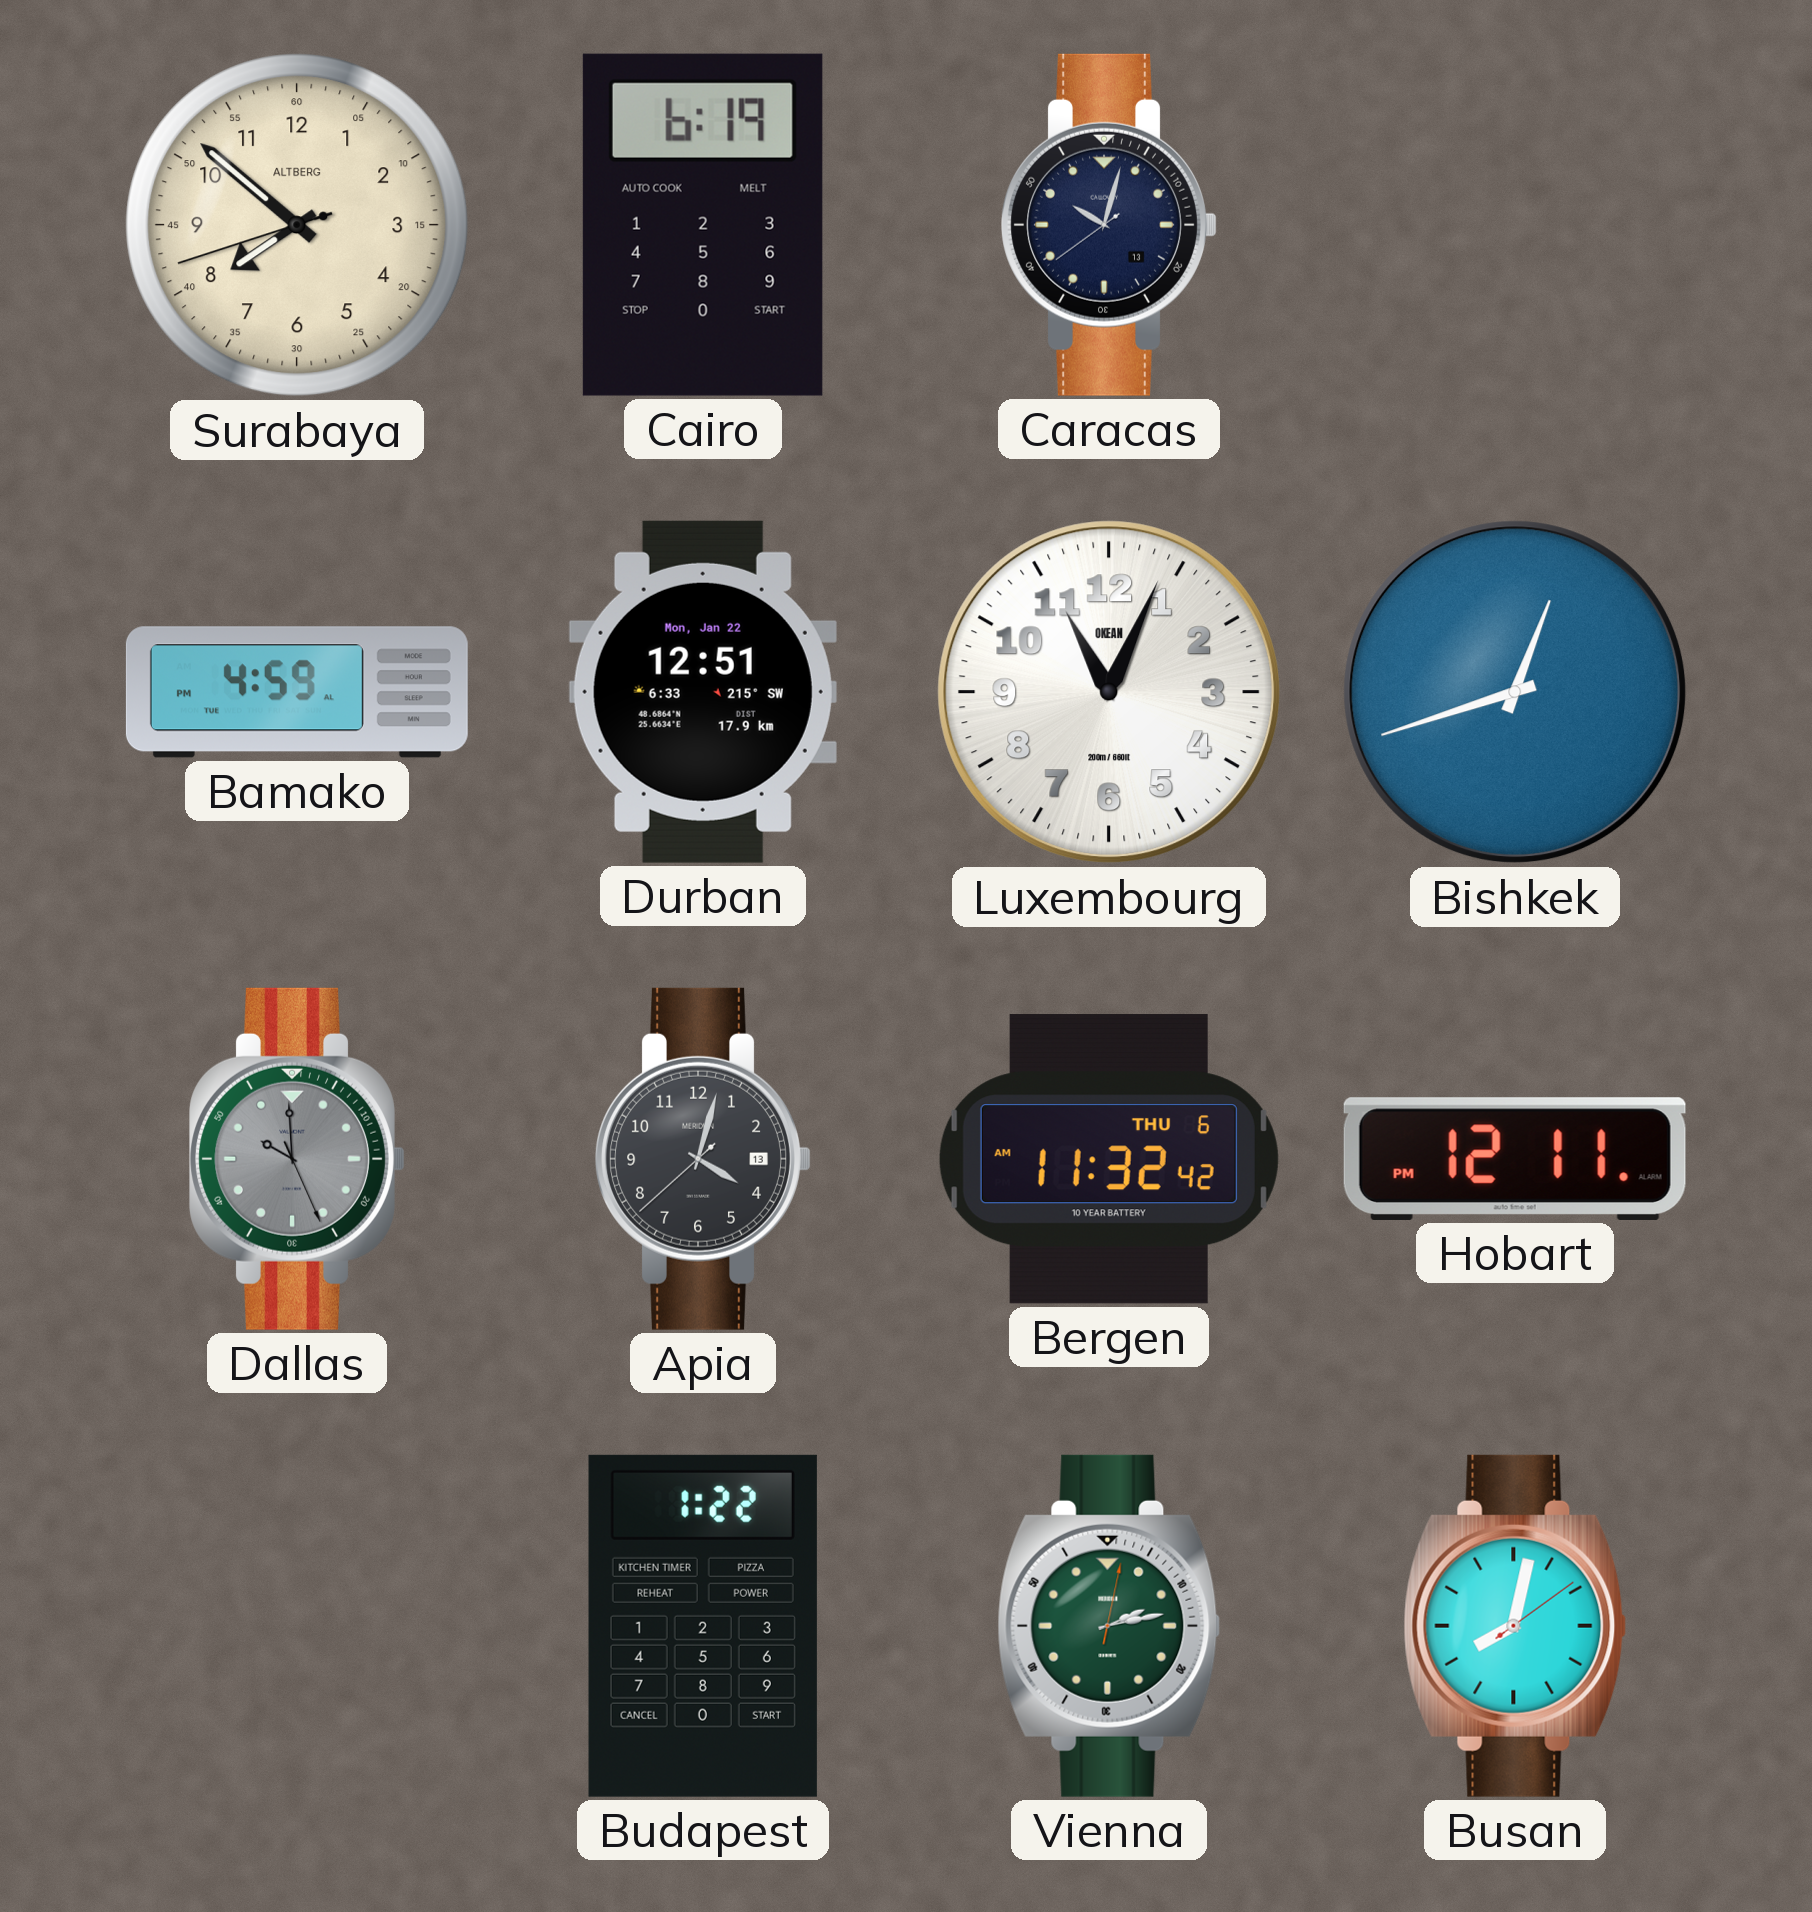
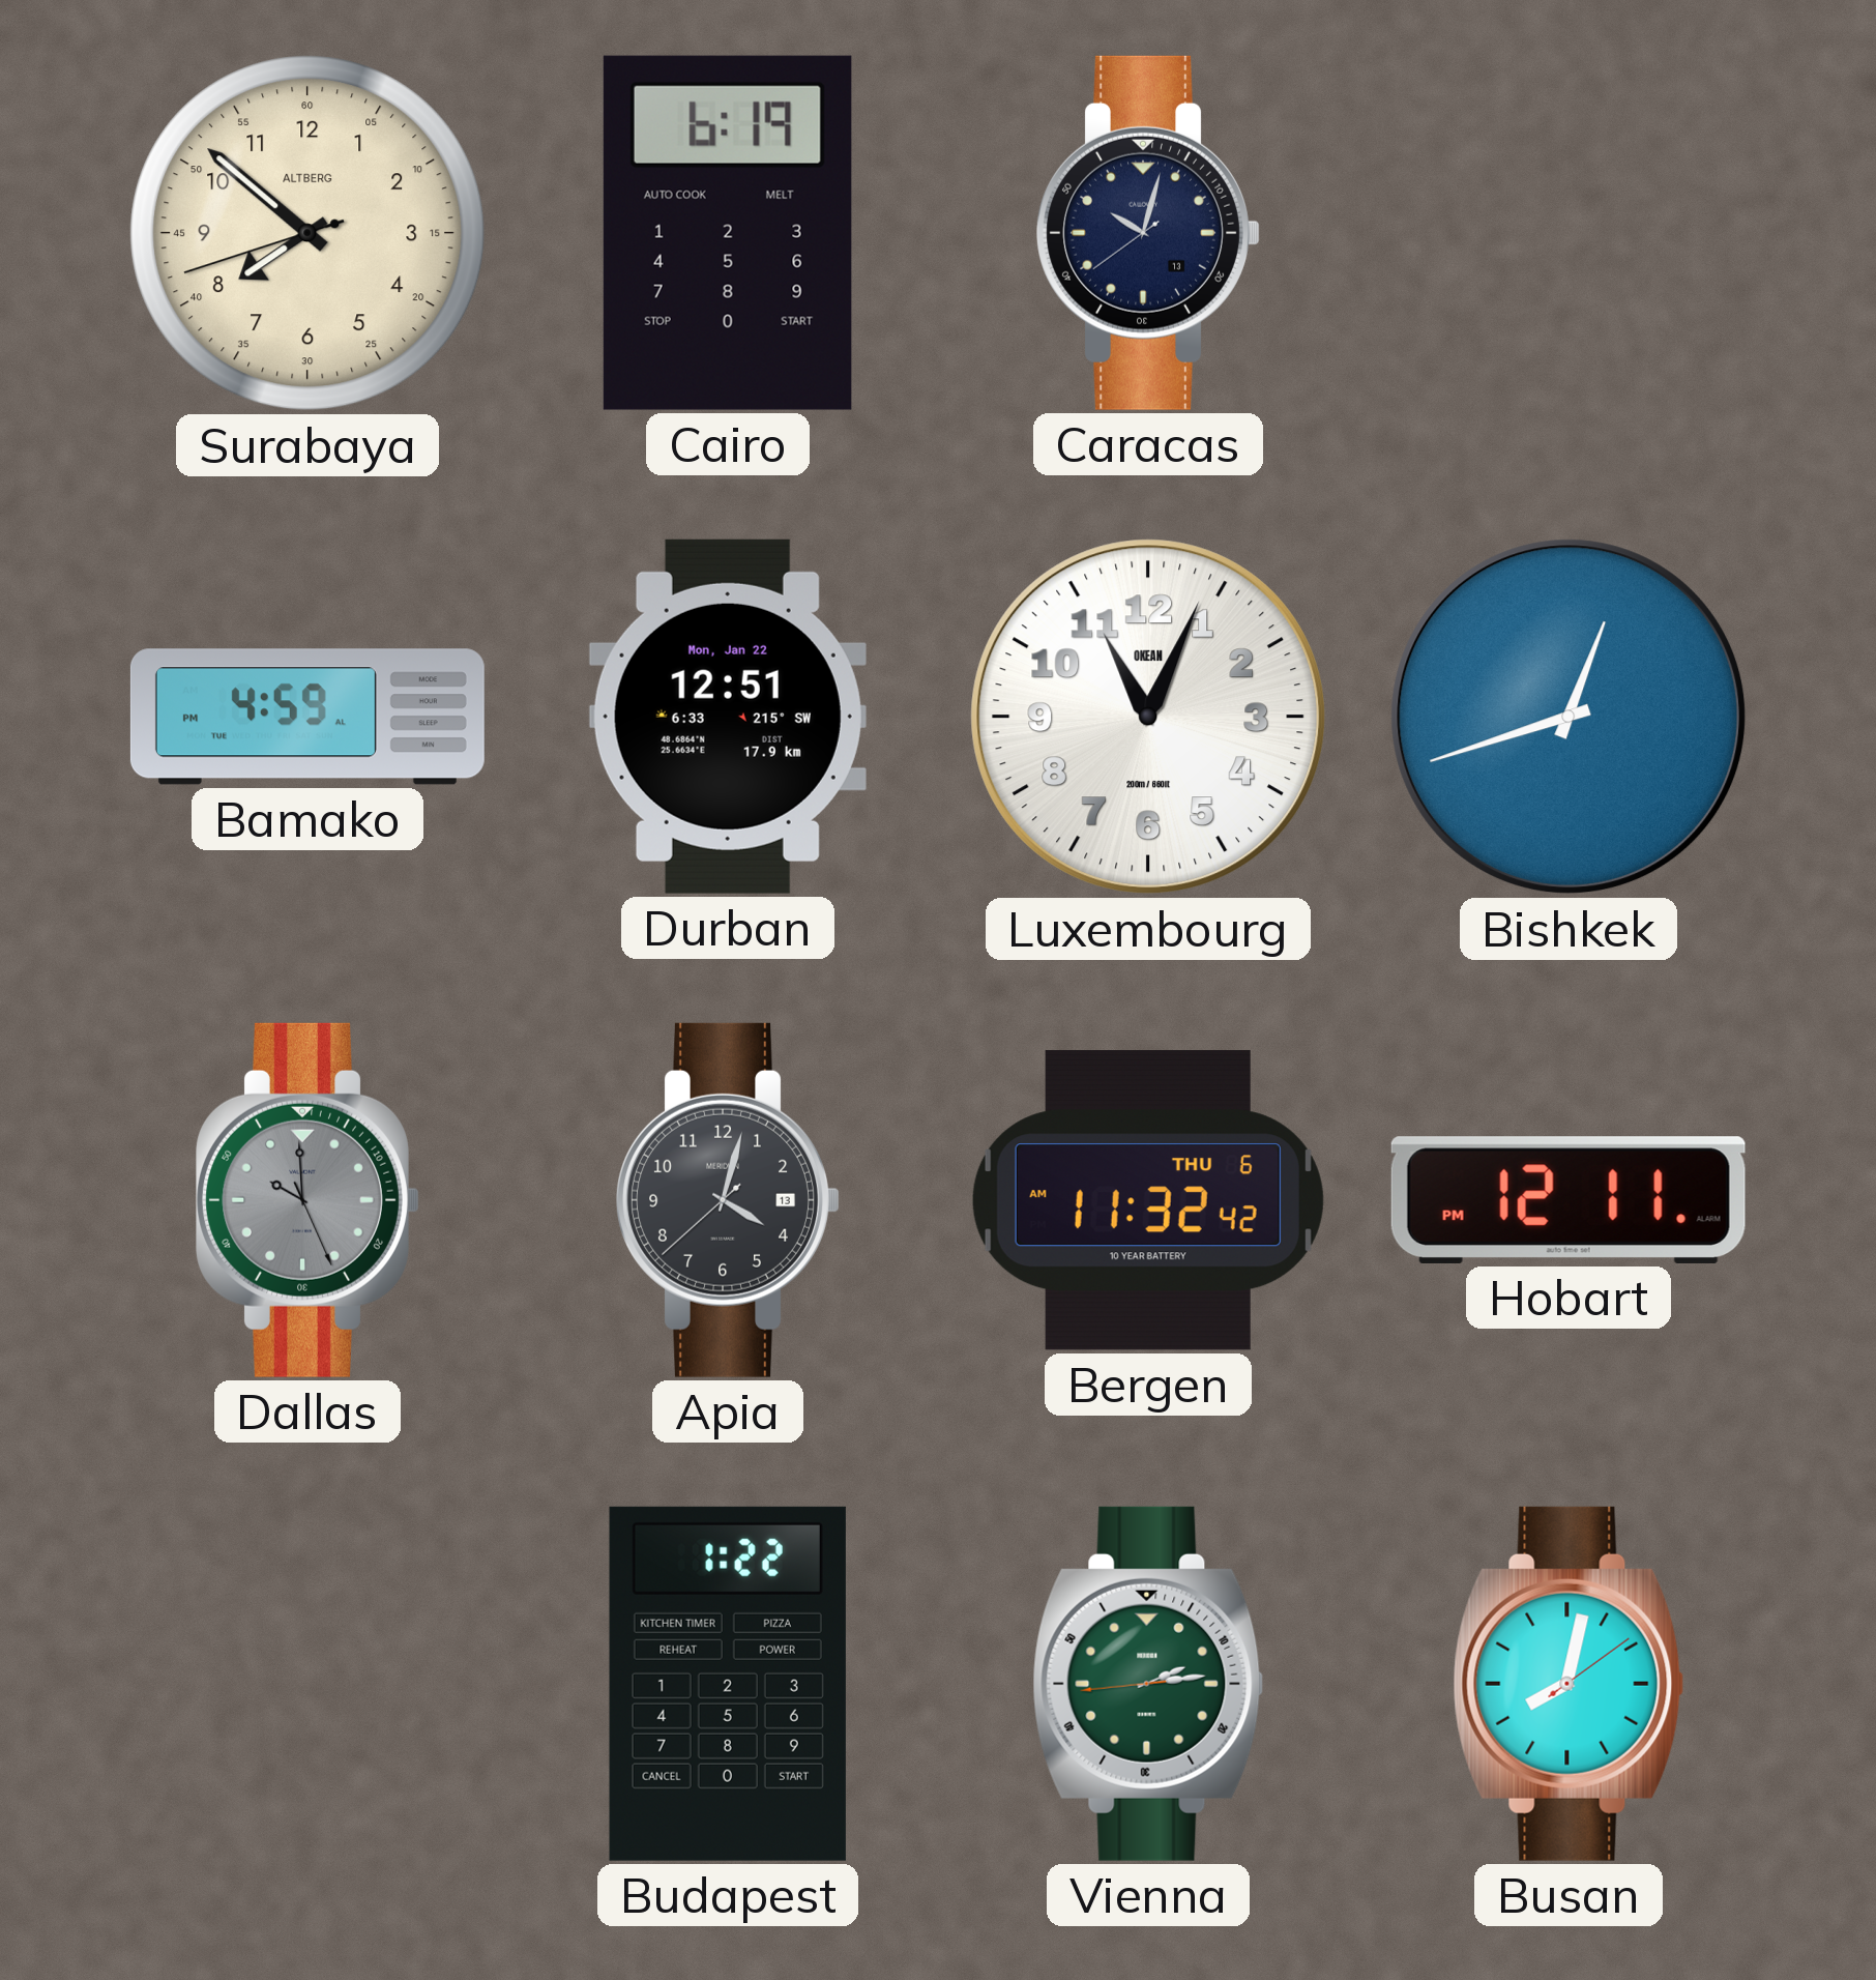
Vienna: 2:13:02 -> 2:13:44
